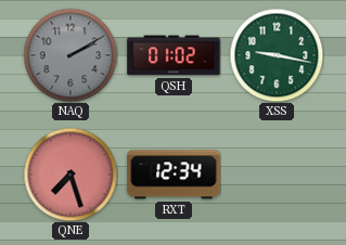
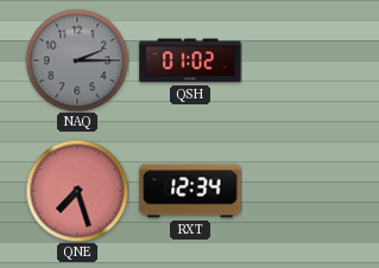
NAQ: 2:10 -> 2:15
XSS: 9:17 -> none
